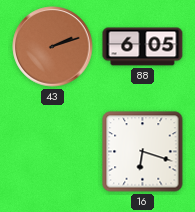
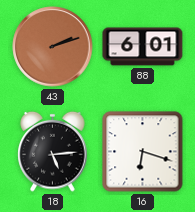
88: 6:05 -> 6:01
18: none -> 5:14
